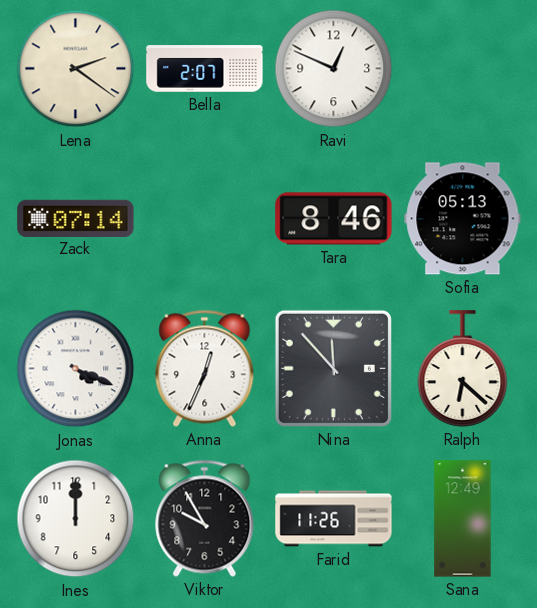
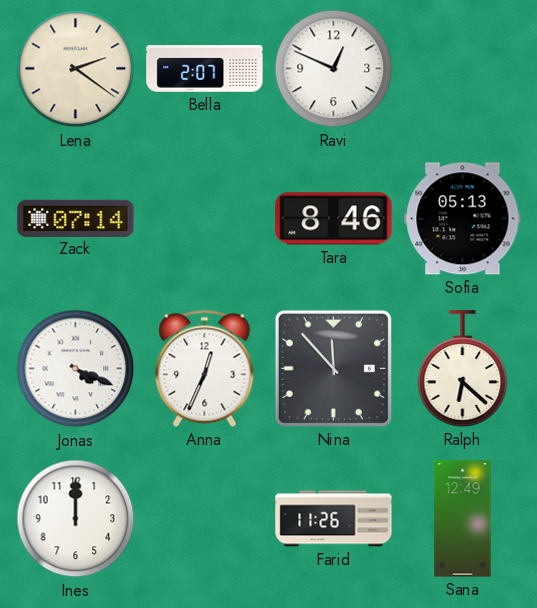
Viktor: 9:55 -> none
